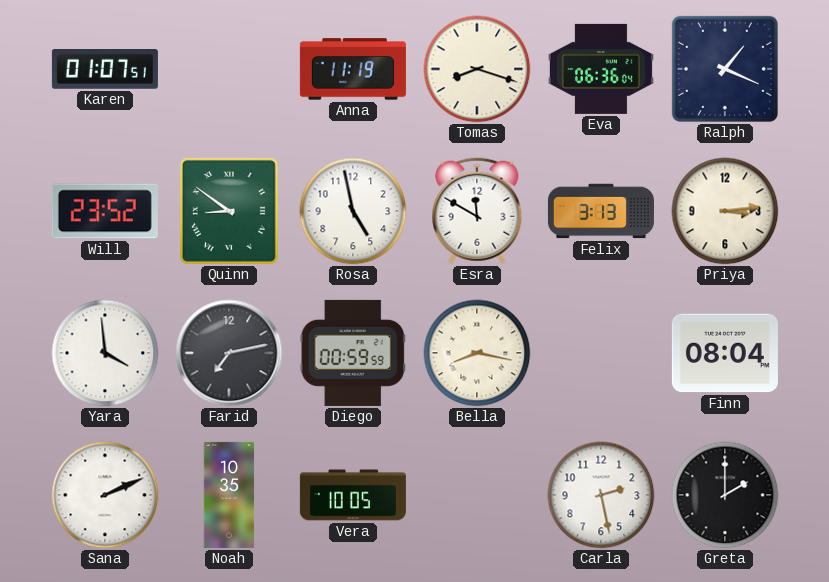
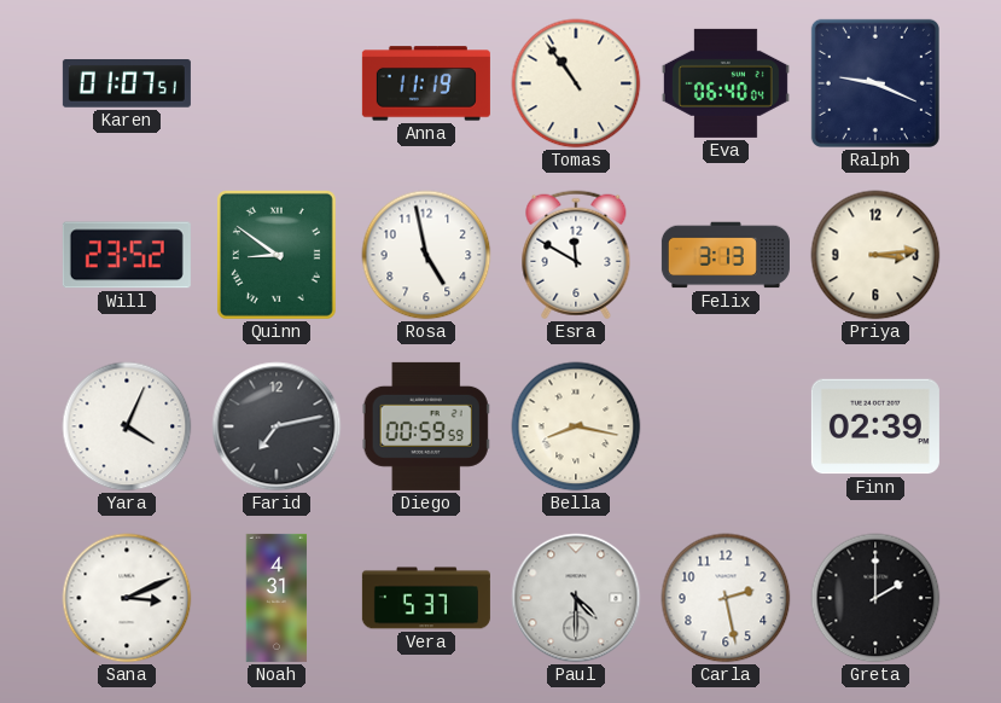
Tomas: 8:18 -> 10:54
Eva: 06:36 -> 06:40
Ralph: 1:19 -> 9:19
Yara: 3:59 -> 4:04
Finn: 08:04 -> 02:39
Sana: 2:11 -> 3:11
Noah: 10:35 -> 4:31
Vera: 10:05 -> 5:37
Paul: none -> 4:30
